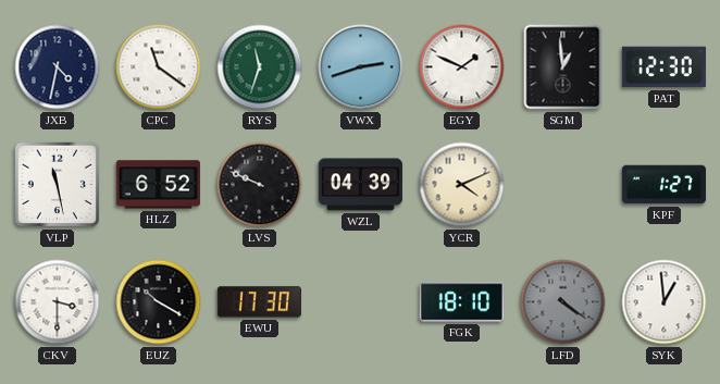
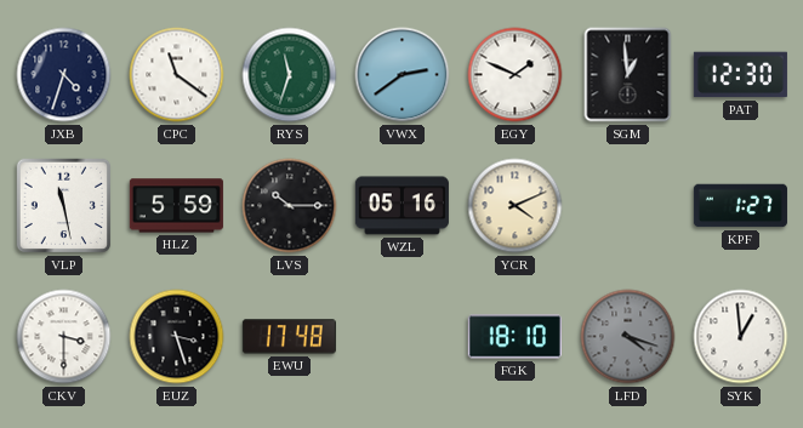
JXB: 4:32 -> 4:33
VWX: 2:42 -> 2:39
HLZ: 6:52 -> 5:59
LVS: 9:49 -> 10:15
WZL: 04:39 -> 05:16
EUZ: 10:20 -> 3:27
EWU: 17:30 -> 17:48
LFD: 4:21 -> 4:18
